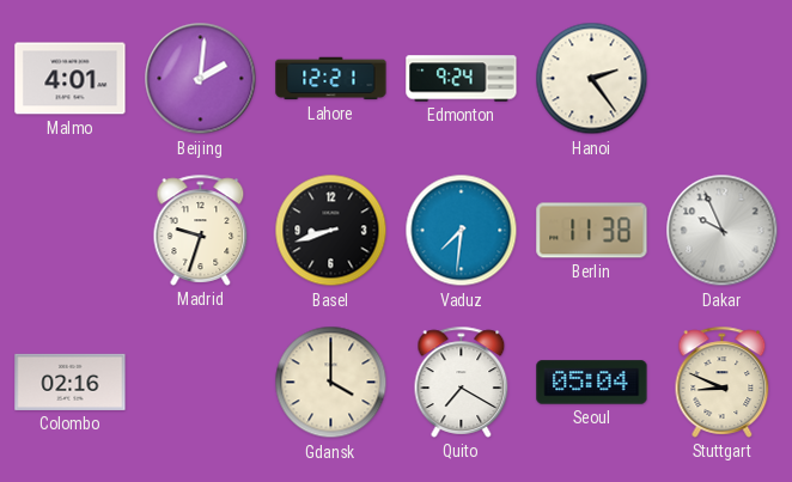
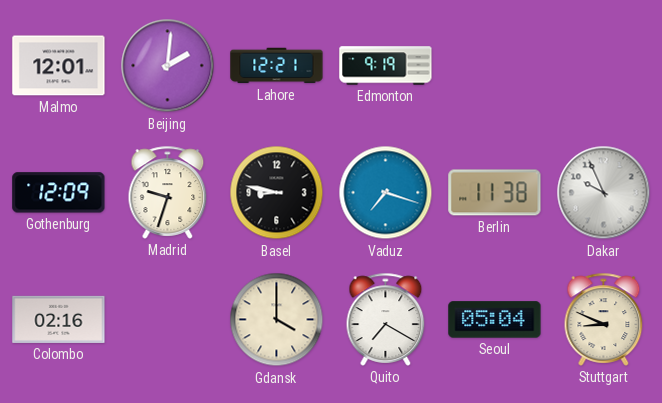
Malmo: 4:01 -> 12:01
Edmonton: 9:24 -> 9:19
Hanoi: 2:24 -> none
Gothenburg: none -> 12:09
Basel: 8:42 -> 8:47
Vaduz: 7:31 -> 7:18
